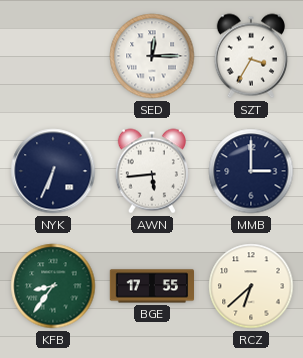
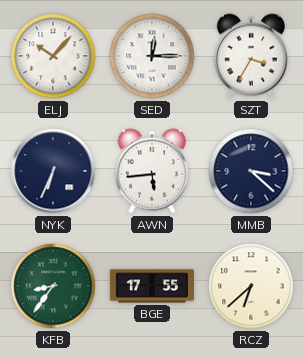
ELJ: none -> 10:07
MMB: 3:00 -> 3:22
